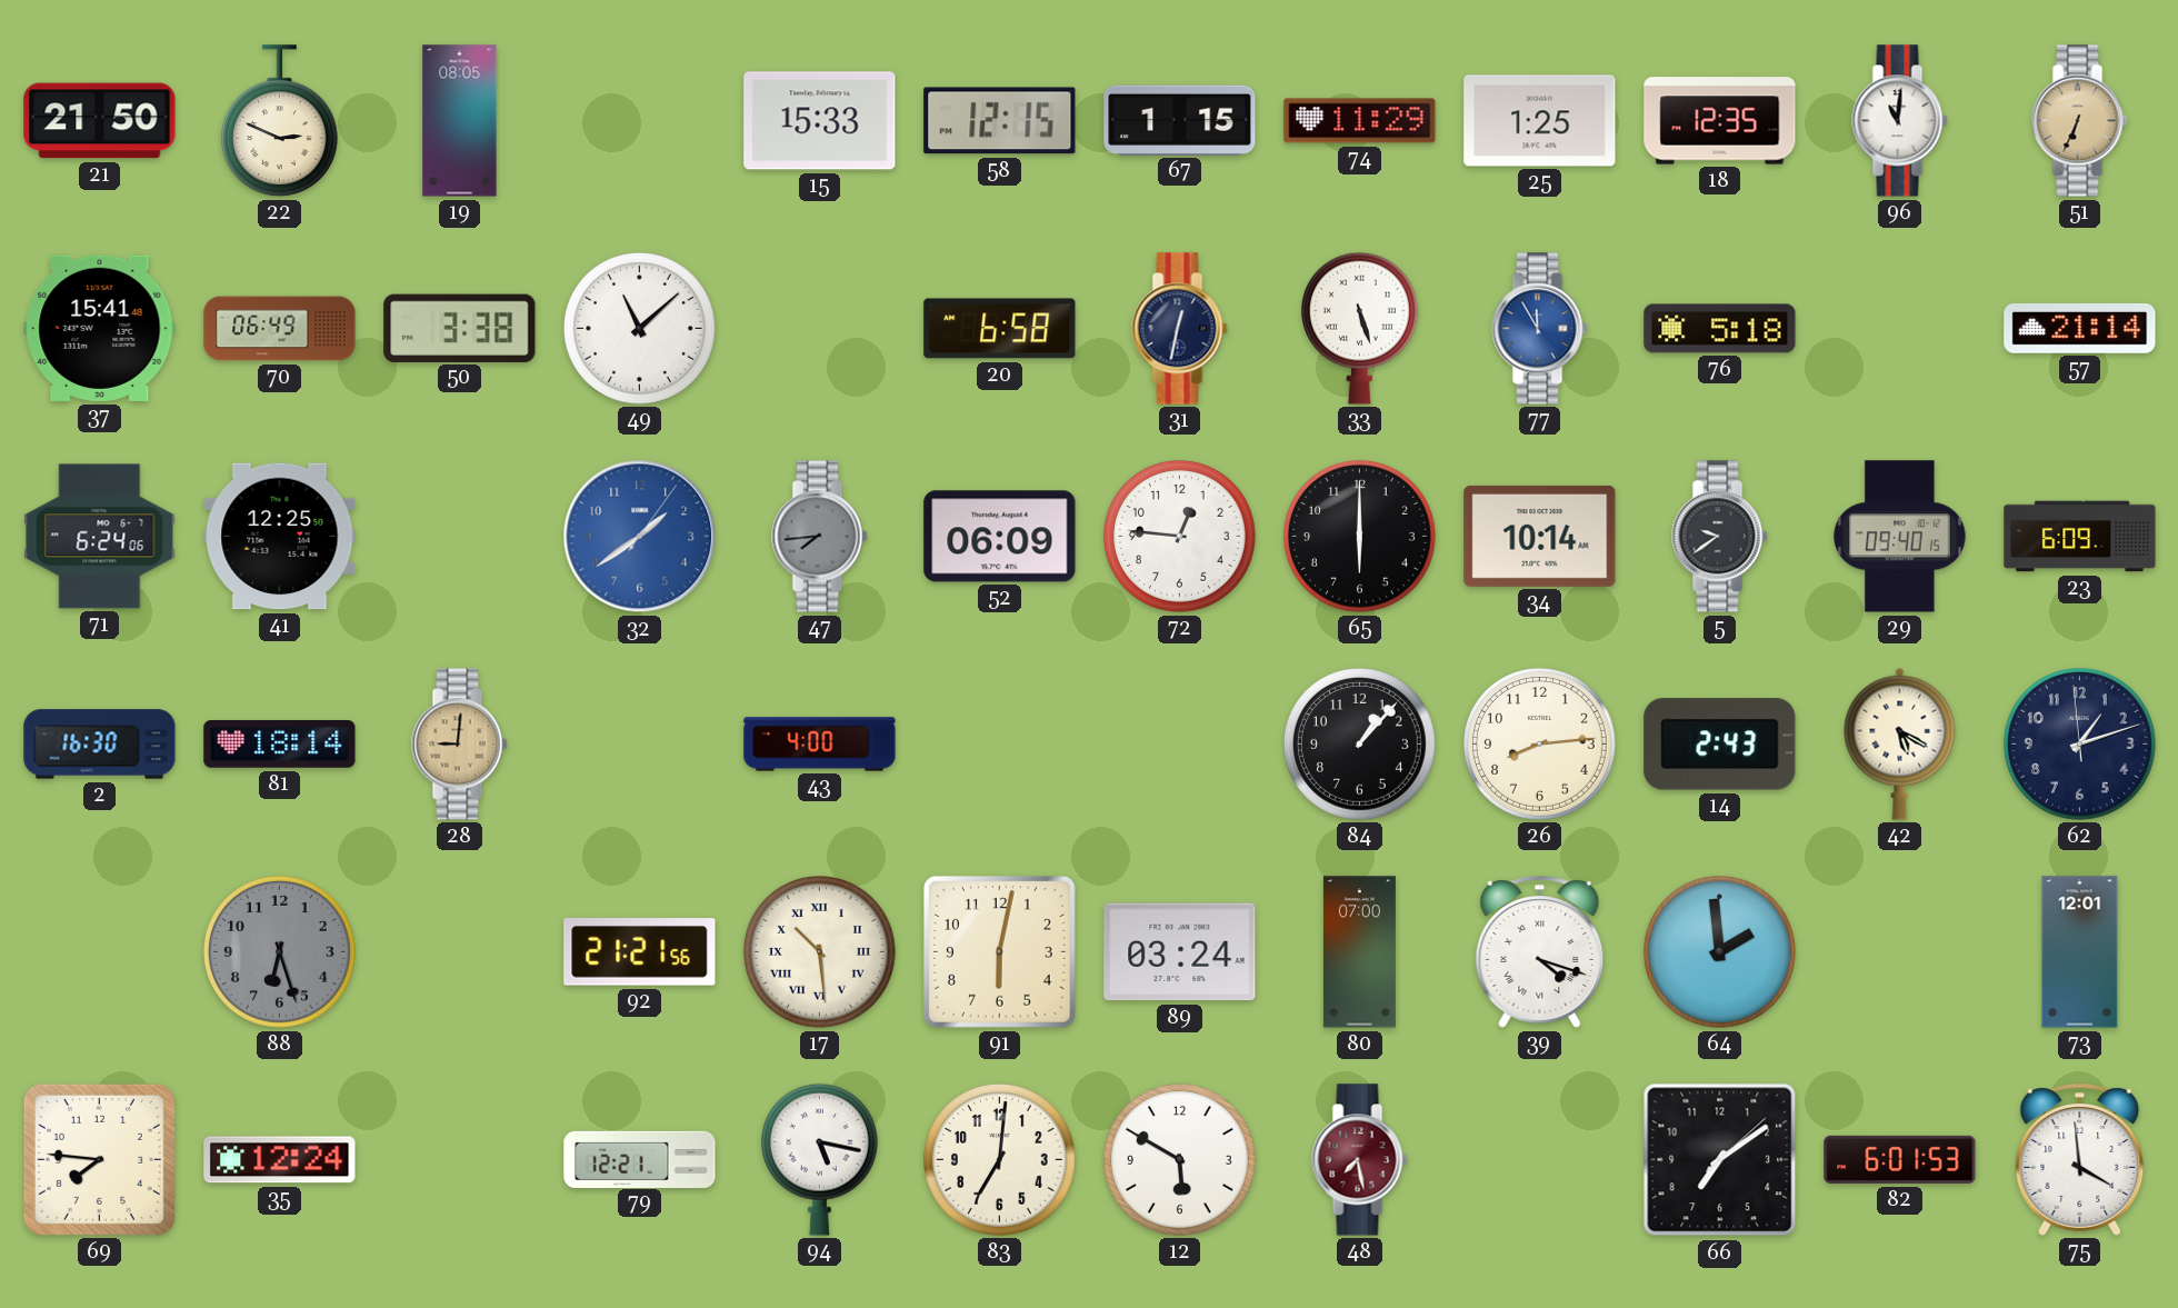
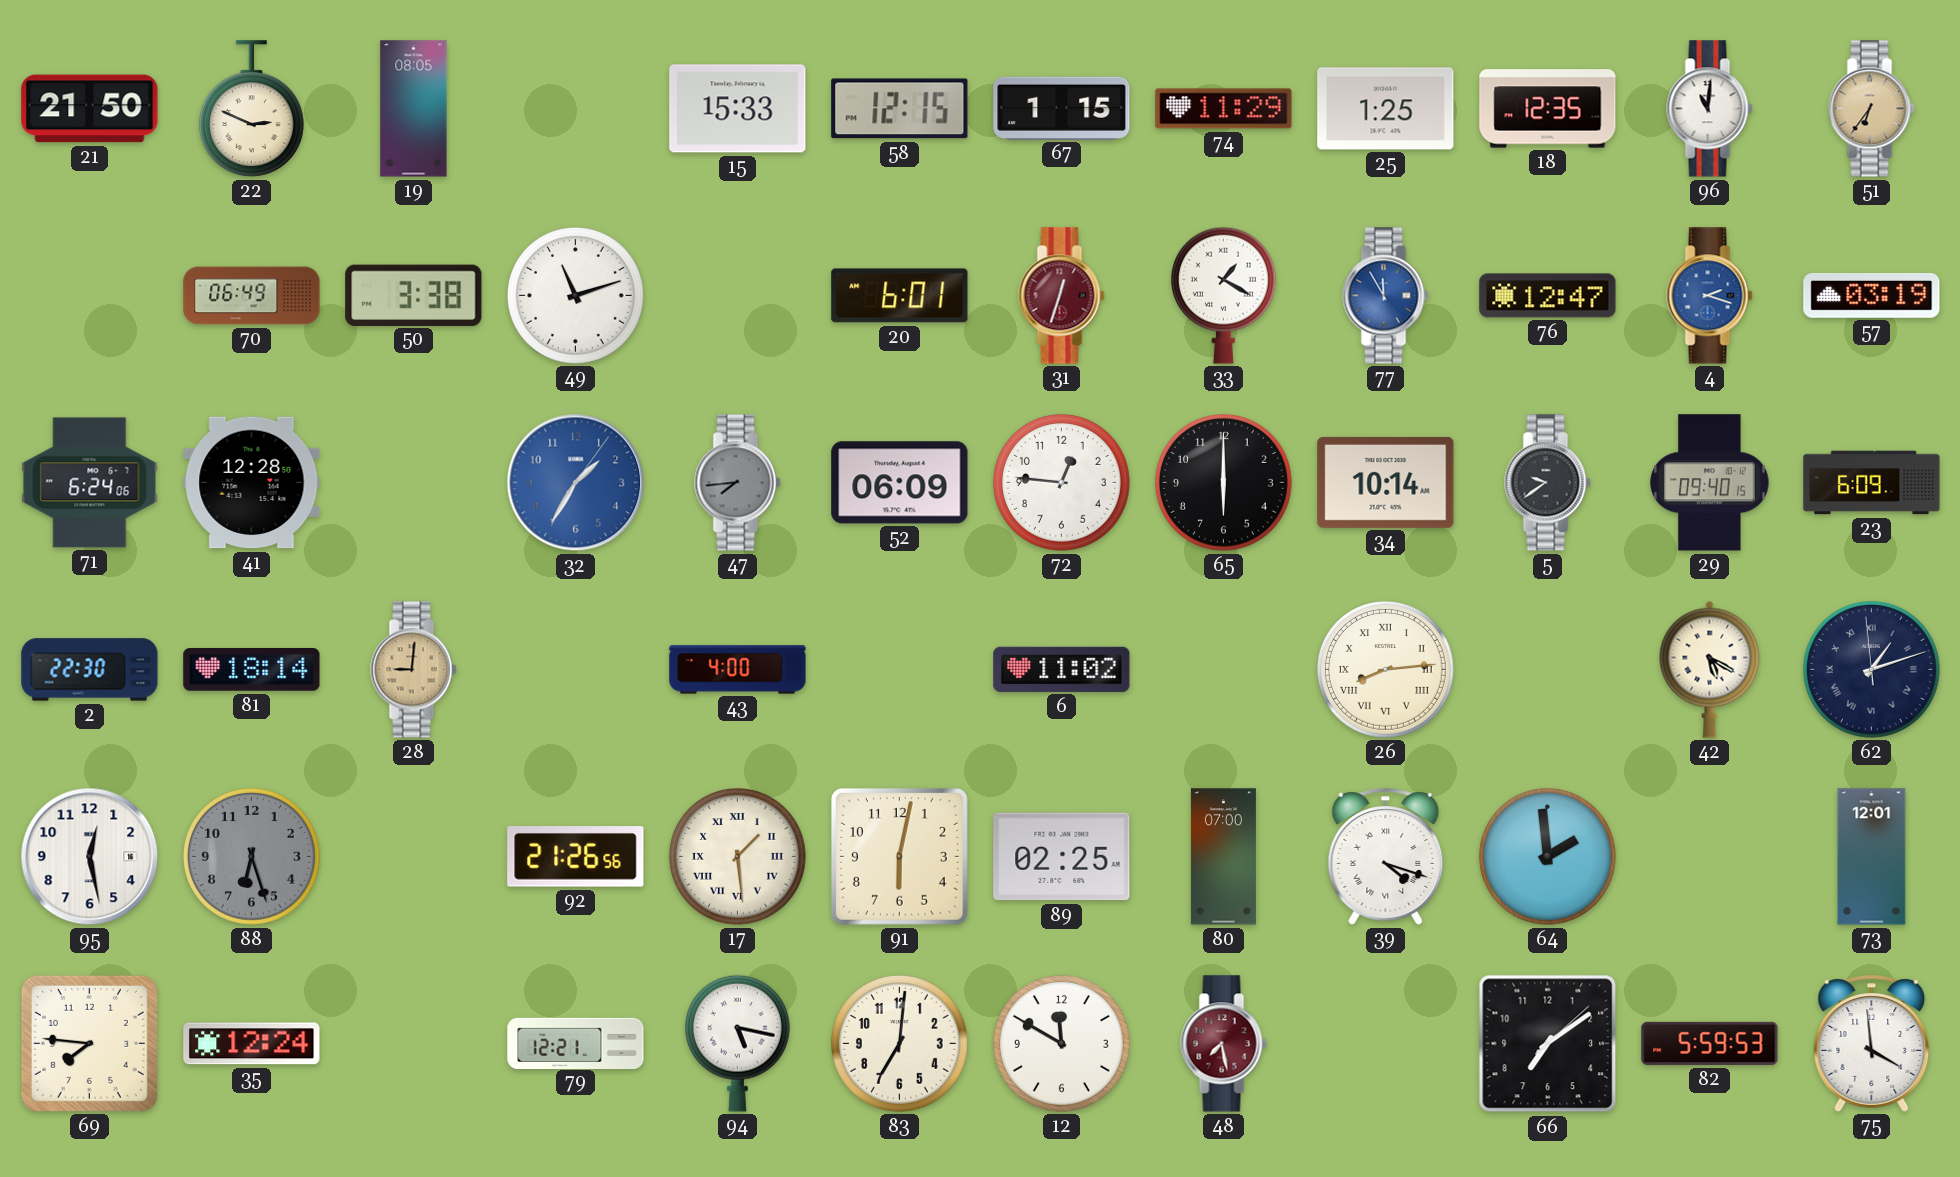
51: 6:34 -> 6:36
37: 15:41 -> none
49: 11:08 -> 11:12
20: 6:58 -> 6:01
31: 12:32 -> 12:33
31 dial: navy -> burgundy
33: 5:27 -> 1:20
76: 5:18 -> 12:47
4: none -> 2:18
57: 21:14 -> 03:19
41: 12:25 -> 12:28
32: 1:39 -> 1:35
2: 16:30 -> 22:30
6: none -> 11:02
84: 1:07 -> none
26 numerals: Arabic -> Roman
14: 2:43 -> none
62 numerals: Arabic -> Roman
95: none -> 12:28
92: 21:21 -> 21:26
17: 10:29 -> 1:29
89: 03:24 -> 02:25
12: 5:50 -> 11:50
82: 6:01 -> 5:59
